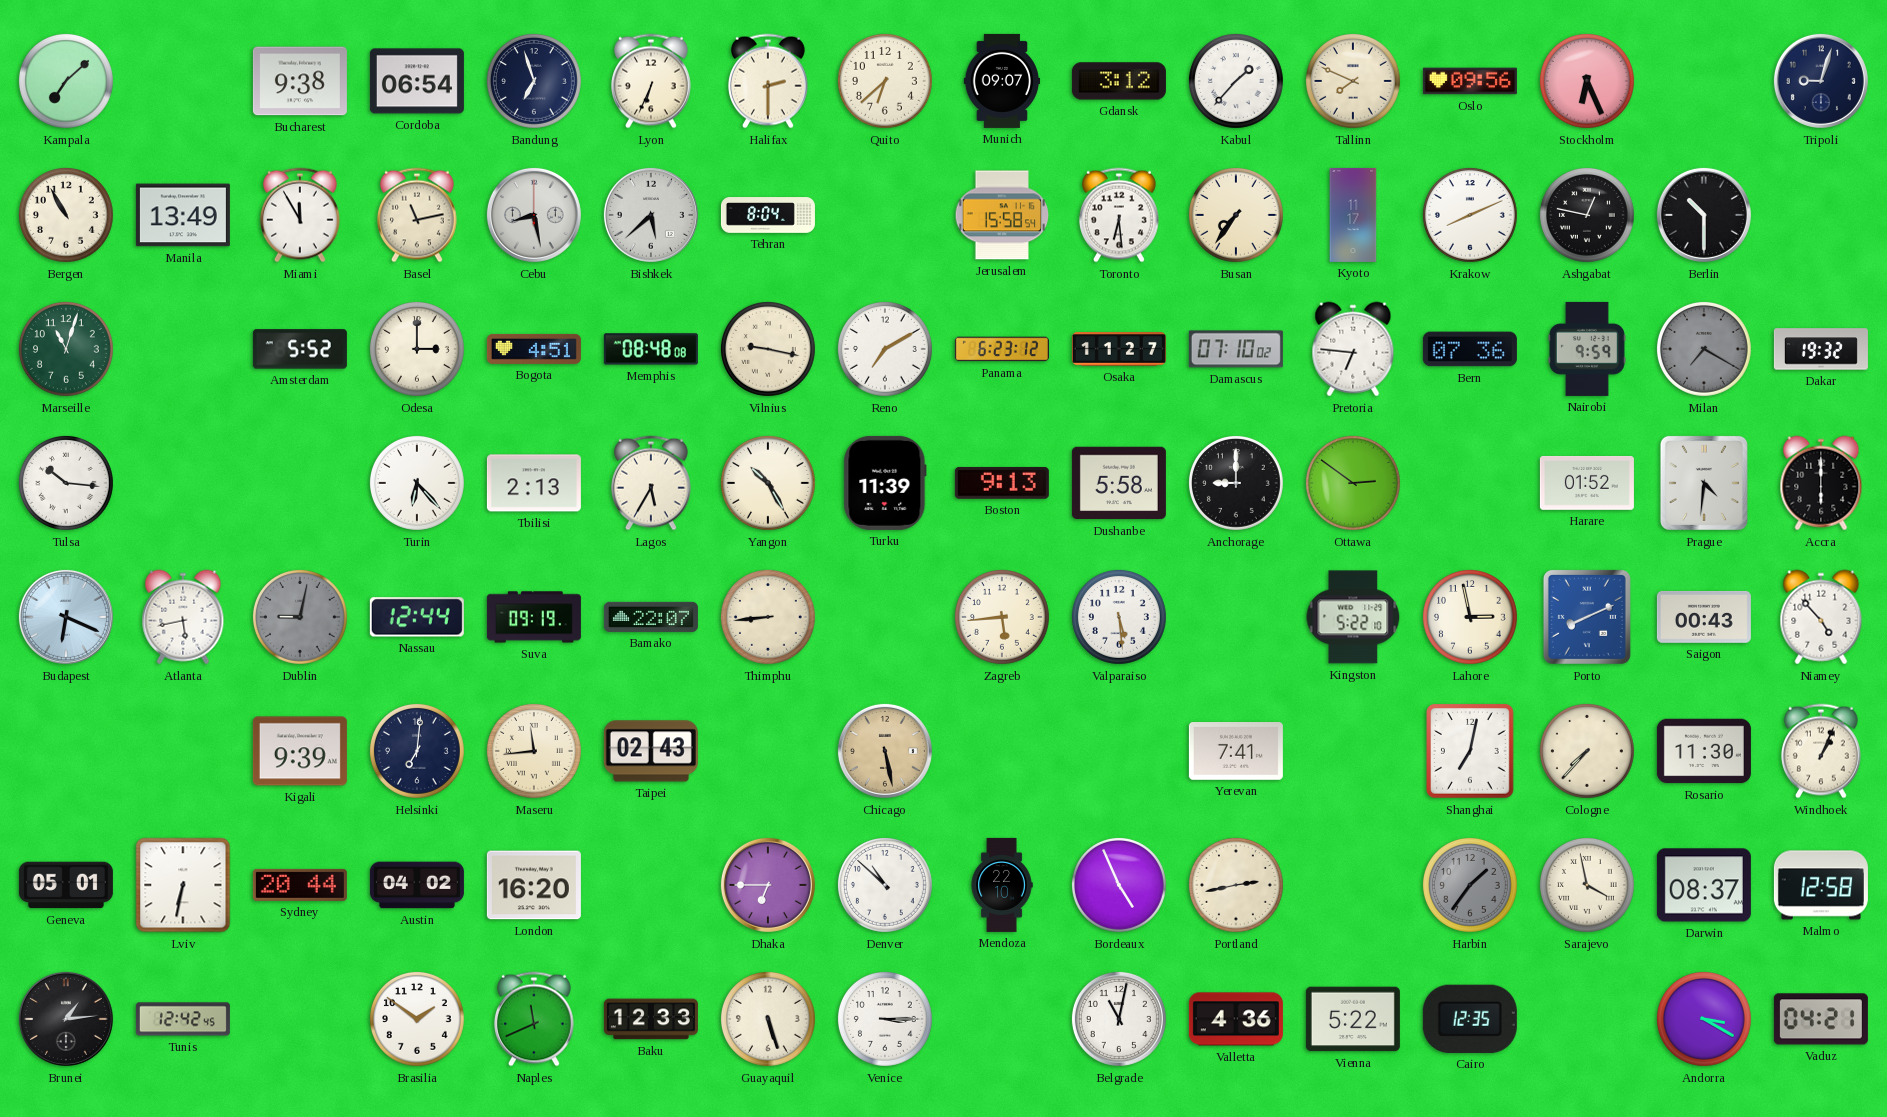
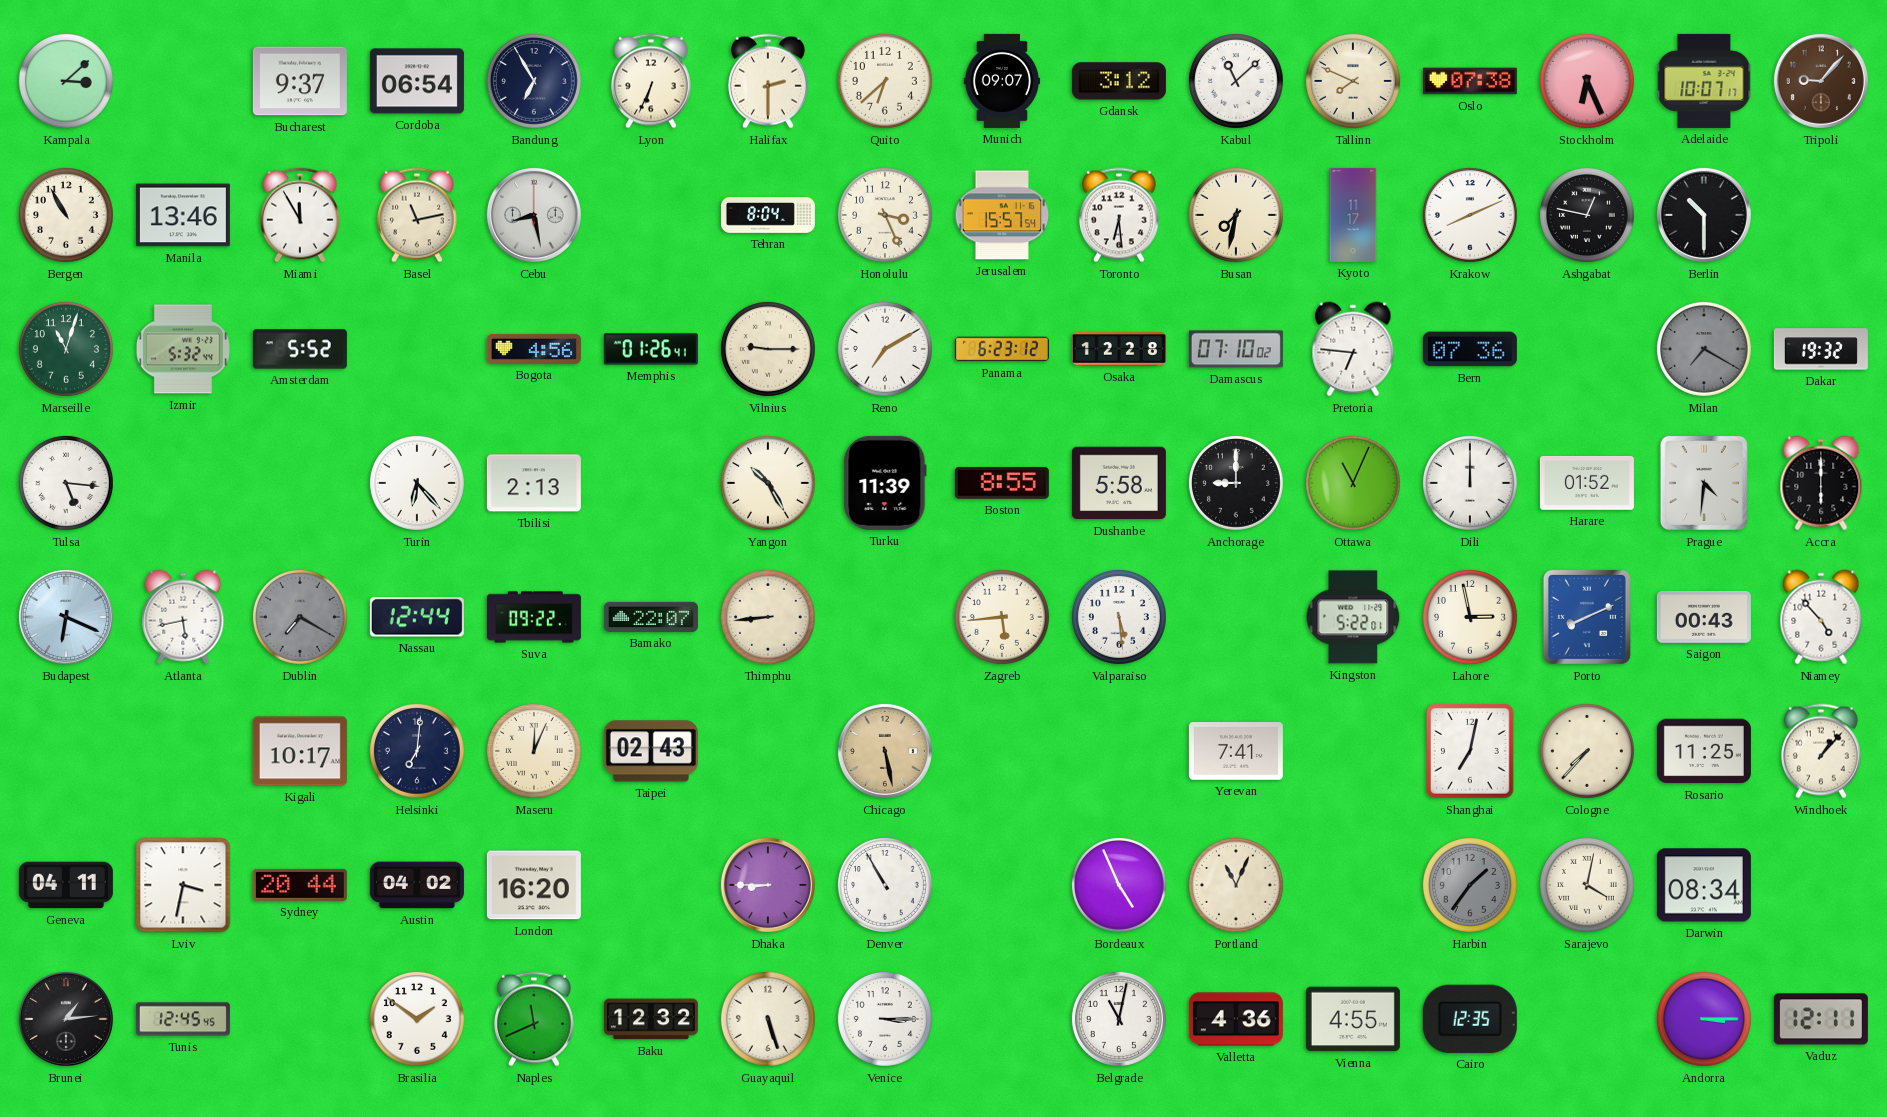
Kampala: 7:08 -> 3:08
Bucharest: 9:38 -> 9:37
Bandung: 6:57 -> 6:55
Kabul: 1:37 -> 11:08
Oslo: 09:56 -> 07:38
Adelaide: none -> 10:07
Tripoli: 9:03 -> 9:07
Tripoli dial: navy -> brown
Manila: 13:49 -> 13:46
Bishkek: 5:38 -> none
Honolulu: none -> 3:26
Jerusalem: 15:58 -> 15:57
Busan: 7:36 -> 7:32
Izmir: none -> 5:32
Odesa: 3:00 -> none
Bogota: 4:51 -> 4:56
Memphis: 08:48 -> 01:26
Vilnius: 9:17 -> 9:15
Osaka: 11:27 -> 12:28
Nairobi: 9:59 -> none
Tulsa: 10:16 -> 5:16
Lagos: 5:35 -> none
Boston: 9:13 -> 8:55
Ottawa: 2:51 -> 11:04
Dili: none -> 12:00
Dublin: 9:02 -> 7:20
Suva: 09:19 -> 09:22
Kingston: 5:22:10 -> 5:22:01
Kigali: 9:39 -> 10:17
Maseru: 11:44 -> 12:04
Rosario: 11:30 -> 11:25
Windhoek: 1:04 -> 1:07
Geneva: 05:01 -> 04:11
Lviv: 6:32 -> 3:32
Dhaka: 6:45 -> 8:45
Denver: 10:52 -> 10:55
Mendoza: 22:10 -> none
Portland: 2:43 -> 11:04
Sarajevo: 3:58 -> 4:02
Darwin: 08:37 -> 08:34
Malmo: 12:58 -> none
Tunis: 12:42 -> 12:45
Baku: 12:33 -> 12:32
Vienna: 5:22 -> 4:55
Andorra: 3:20 -> 3:15
Vaduz: 04:21 -> 12:11
